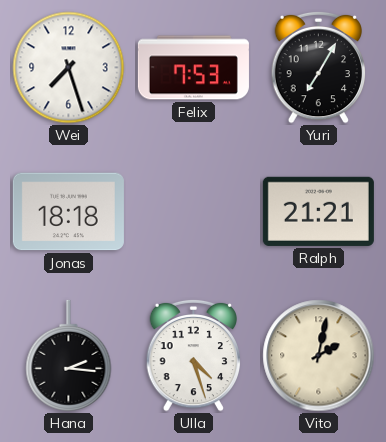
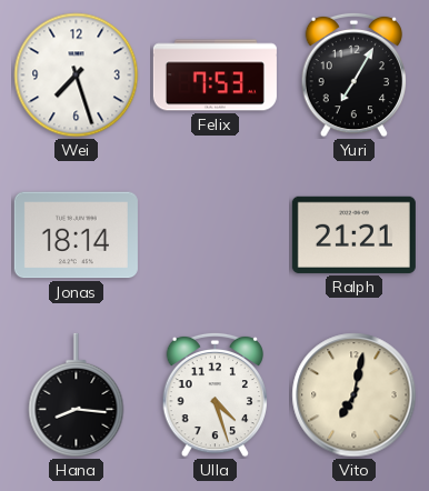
Jonas: 18:18 -> 18:14
Hana: 2:16 -> 8:16
Vito: 2:02 -> 7:02
